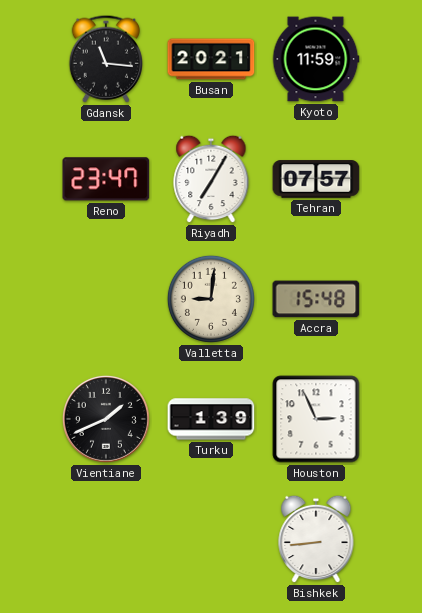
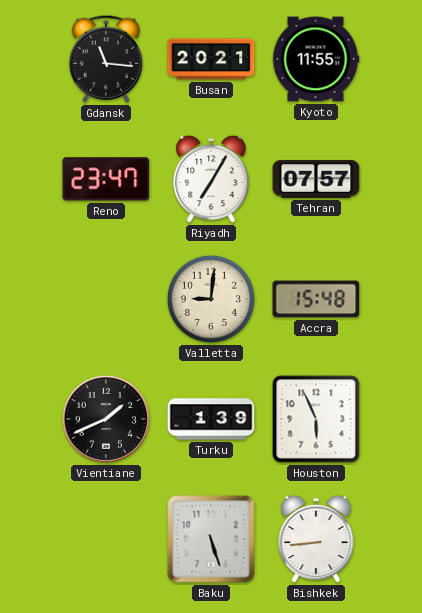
Kyoto: 11:59 -> 11:55
Houston: 2:56 -> 5:56
Baku: none -> 5:27
